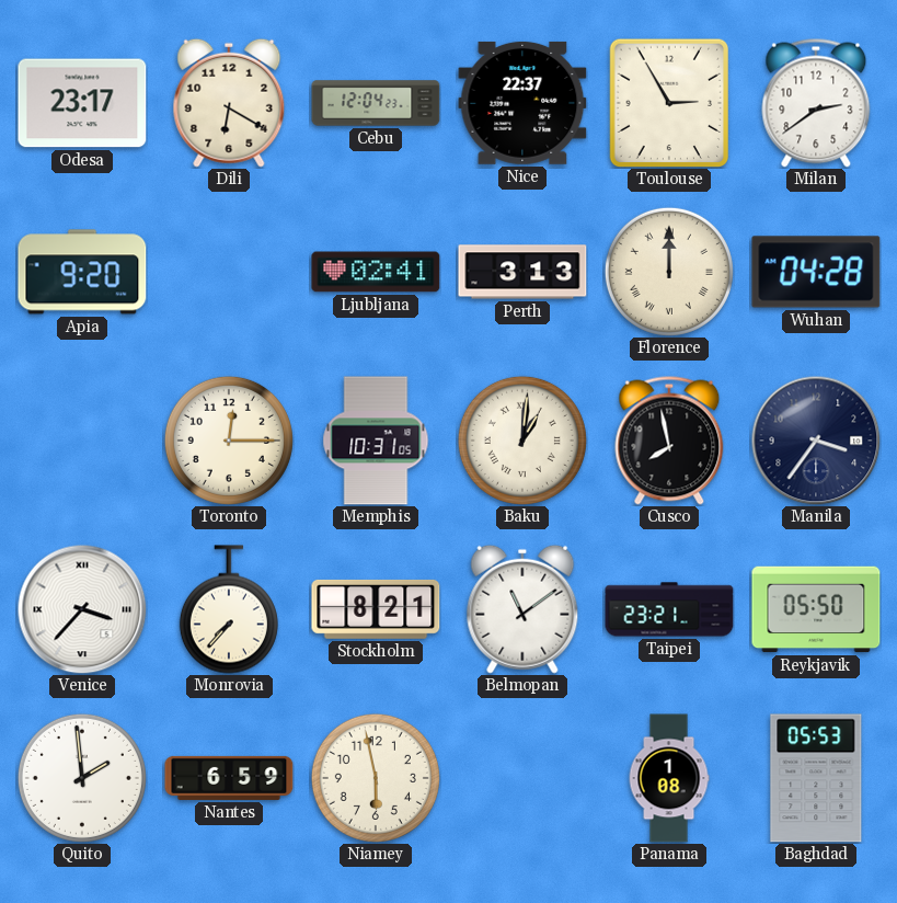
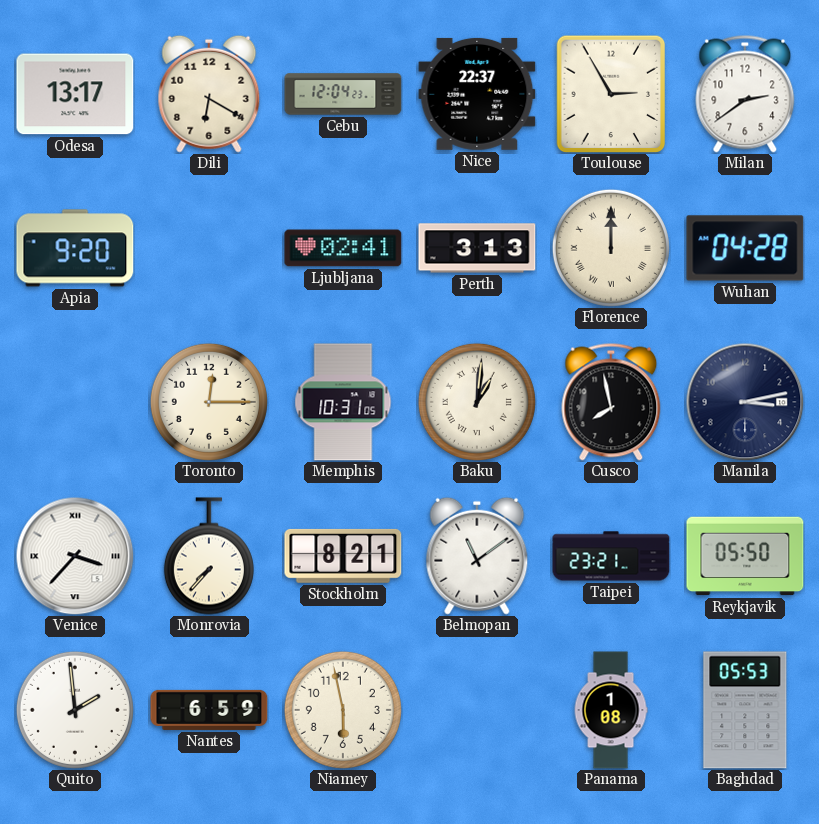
Odesa: 23:17 -> 13:17
Manila: 3:36 -> 3:13
